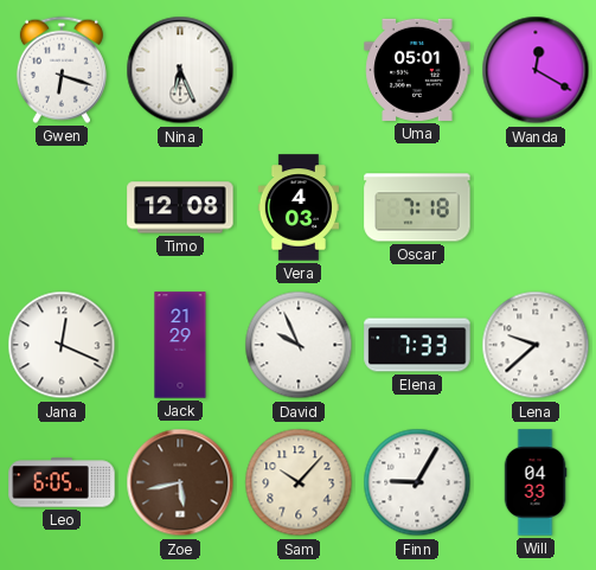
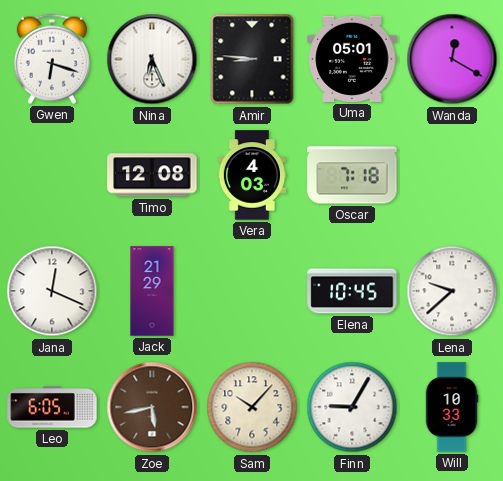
Amir: none -> 8:46
David: 9:56 -> none
Elena: 7:33 -> 10:45
Will: 04:33 -> 10:33
